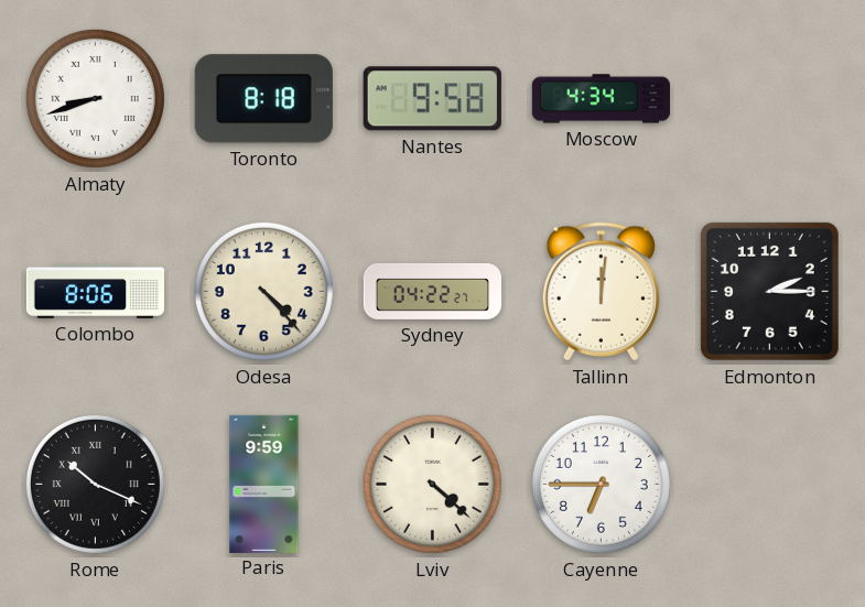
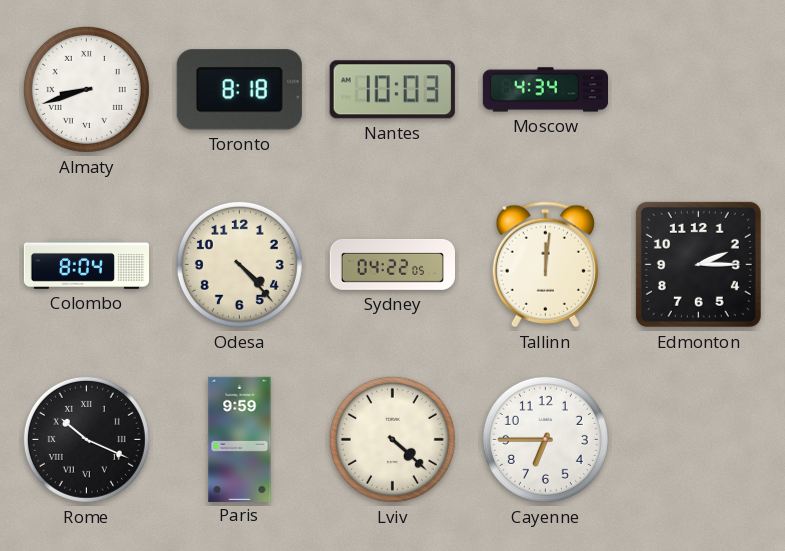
Nantes: 9:58 -> 10:03
Colombo: 8:06 -> 8:04
Sydney: 04:22:27 -> 04:22:05
